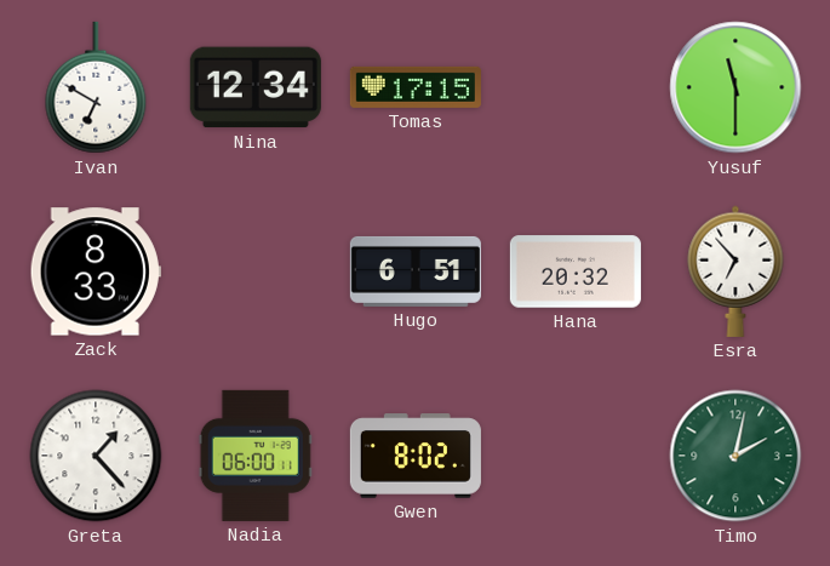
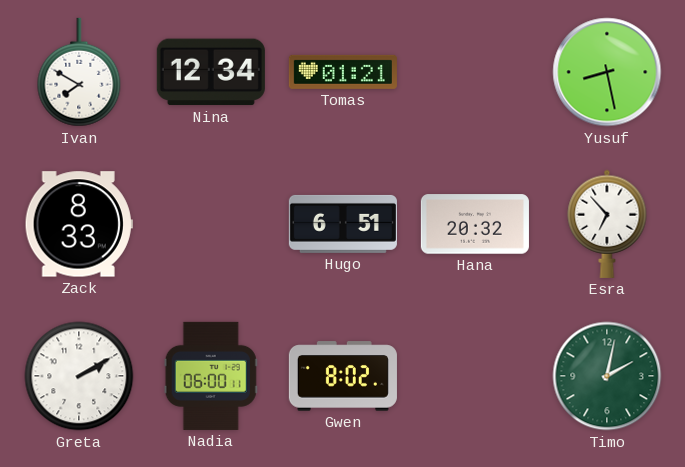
Ivan: 6:50 -> 7:50
Tomas: 17:15 -> 01:21
Yusuf: 11:30 -> 8:28
Greta: 1:23 -> 2:10
